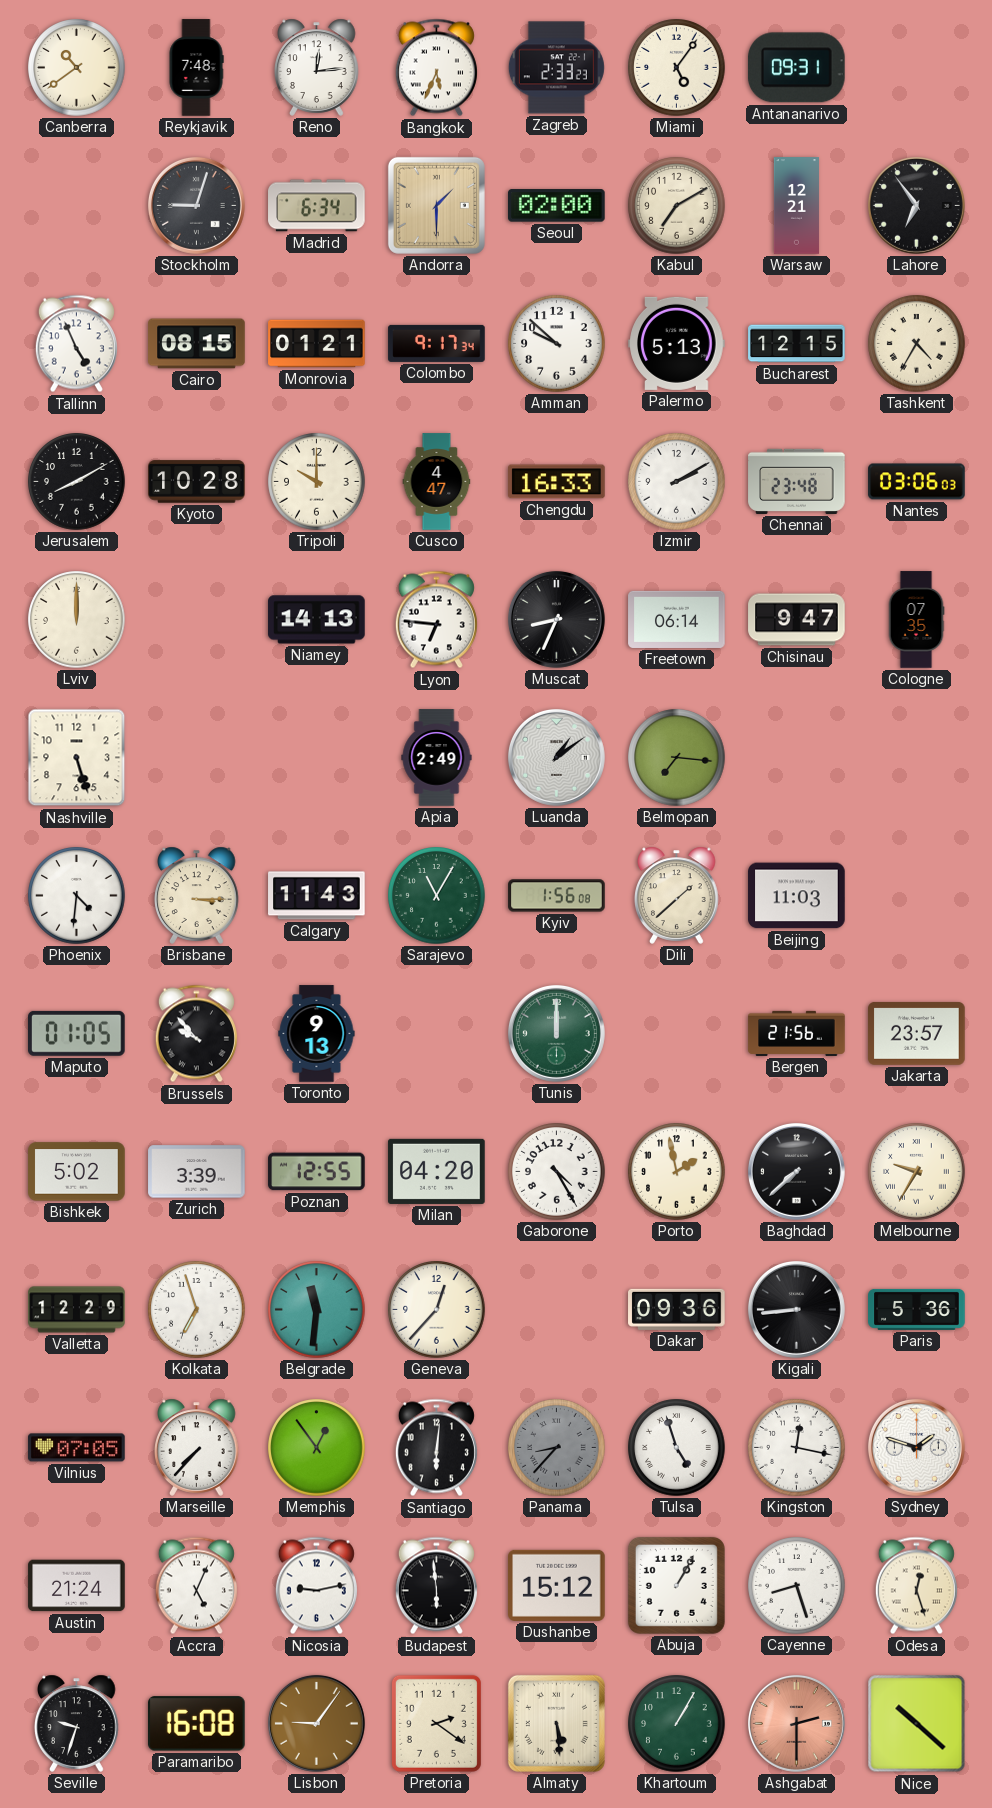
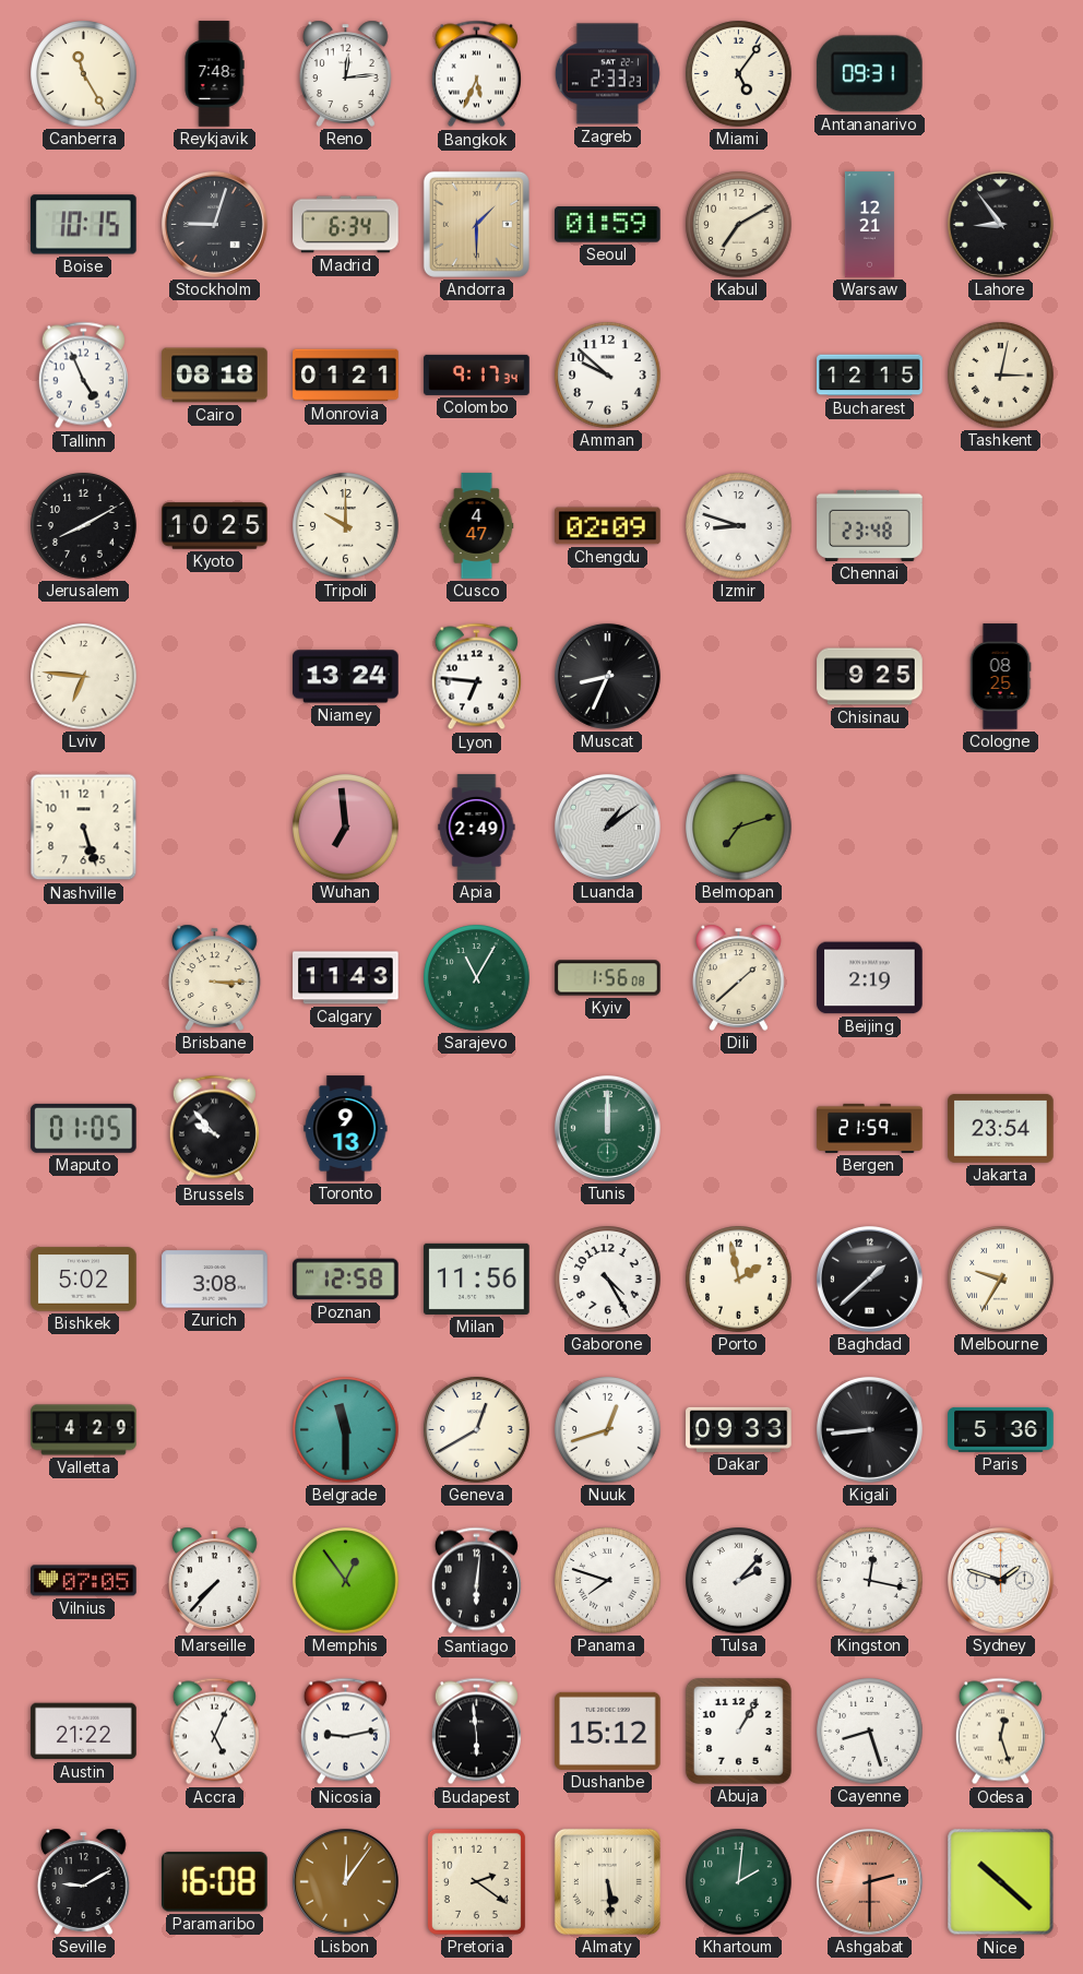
Canberra: 10:39 -> 11:25
Boise: none -> 10:15
Seoul: 02:00 -> 01:59
Lahore: 6:54 -> 8:54
Cairo: 08:15 -> 08:18
Palermo: 5:13 -> none
Tashkent: 4:35 -> 3:02
Kyoto: 10:28 -> 10:25
Chengdu: 16:33 -> 02:09
Izmir: 2:10 -> 8:48
Nantes: 03:06 -> none
Lviv: 12:00 -> 6:46
Niamey: 14:13 -> 13:24
Freetown: 06:14 -> none
Chisinau: 9:47 -> 9:25
Cologne: 07:35 -> 08:25
Wuhan: none -> 6:59
Belmopan: 7:16 -> 7:12
Phoenix: 4:31 -> none
Beijing: 11:03 -> 2:19
Bergen: 21:56 -> 21:59
Jakarta: 23:57 -> 23:54
Zurich: 3:39 -> 3:08
Poznan: 12:55 -> 12:58
Milan: 04:20 -> 11:56
Baghdad: 7:38 -> 1:38
Valletta: 12:29 -> 4:29
Kolkata: 6:57 -> none
Belgrade: 11:31 -> 11:30
Geneva: 12:37 -> 12:40
Nuuk: none -> 12:42
Dakar: 09:36 -> 09:33
Panama: 8:37 -> 7:48
Panama dial: grey -> white
Tulsa: 4:57 -> 2:07
Austin: 21:24 -> 21:22
Seville: 9:33 -> 9:10
Lisbon: 9:06 -> 12:06
Khartoum: 1:05 -> 2:01
